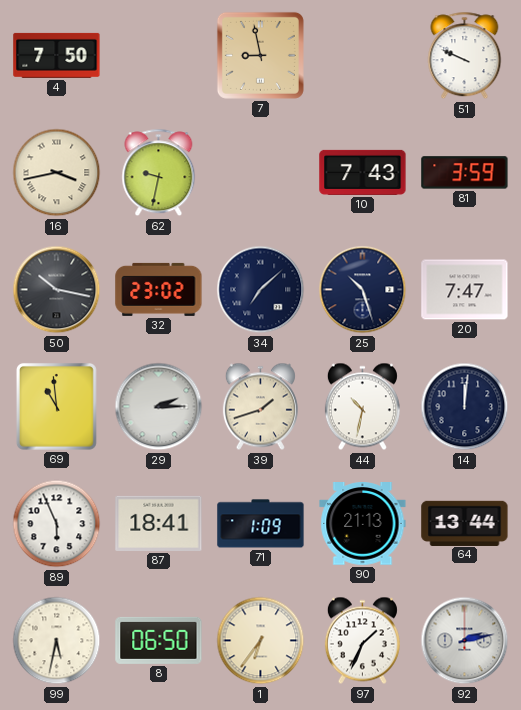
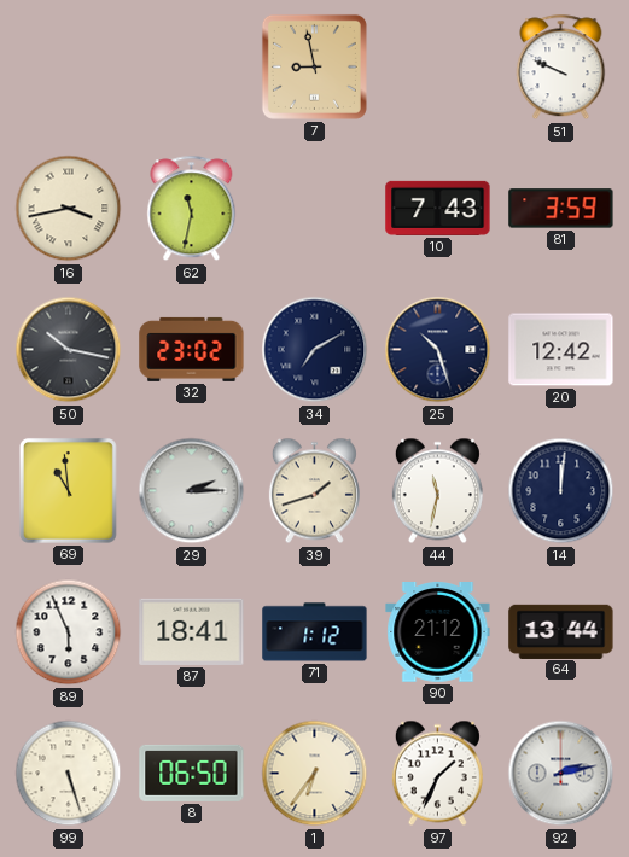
4: 7:50 -> none
62: 9:32 -> 11:32
34: 7:08 -> 7:10
20: 7:47 -> 12:42
44: 10:32 -> 11:32
71: 1:09 -> 1:12
90: 21:13 -> 21:12
99: 5:32 -> 5:27
